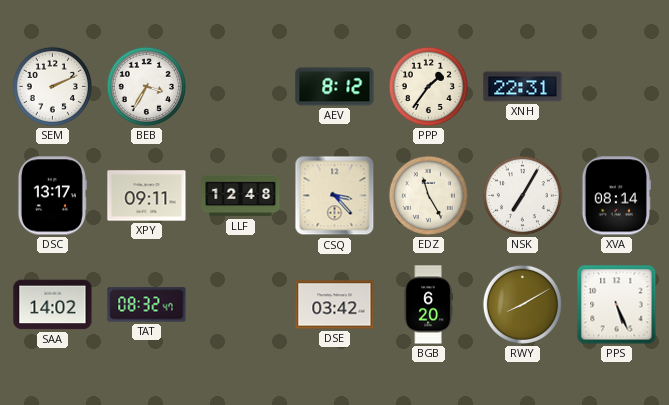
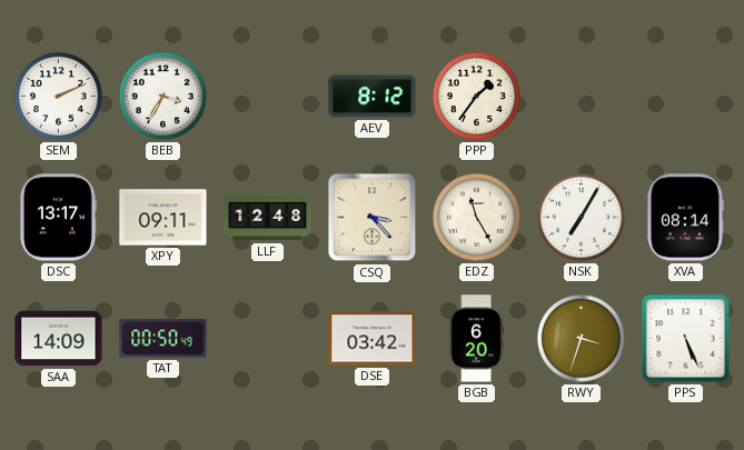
XNH: 22:31 -> none
SAA: 14:02 -> 14:09
TAT: 08:32 -> 00:50
RWY: 8:10 -> 3:33
